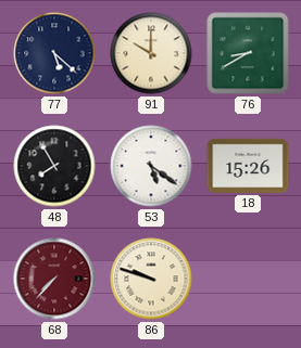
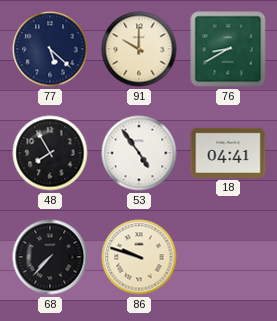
53: 5:21 -> 4:54
18: 15:26 -> 04:41
68 dial: burgundy -> black
